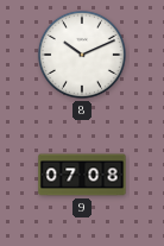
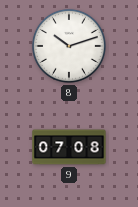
8: 10:11 -> 10:12
